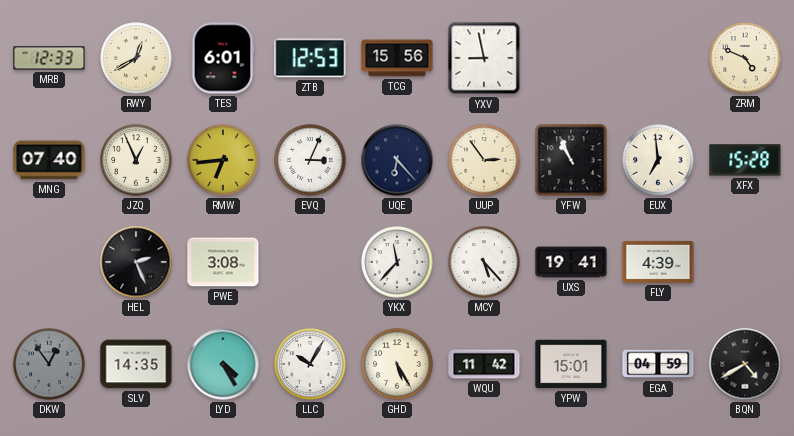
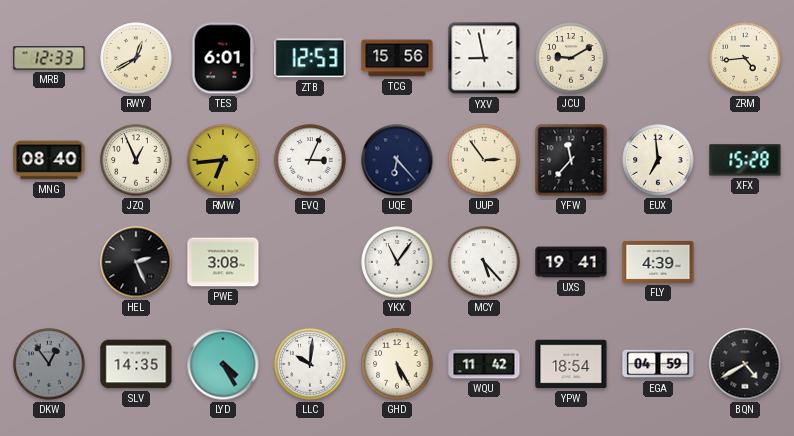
JCU: none -> 9:10
ZRM: 4:49 -> 4:44
MNG: 07:40 -> 08:40
YFW: 10:56 -> 11:37
YKX: 11:37 -> 11:06
LLC: 10:05 -> 10:01
YPW: 15:01 -> 18:54
